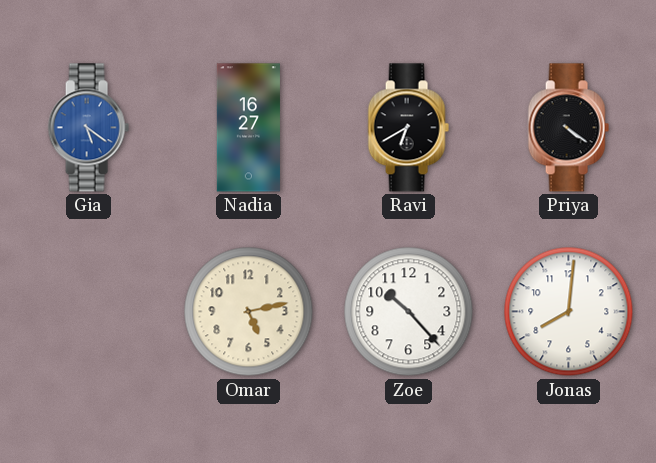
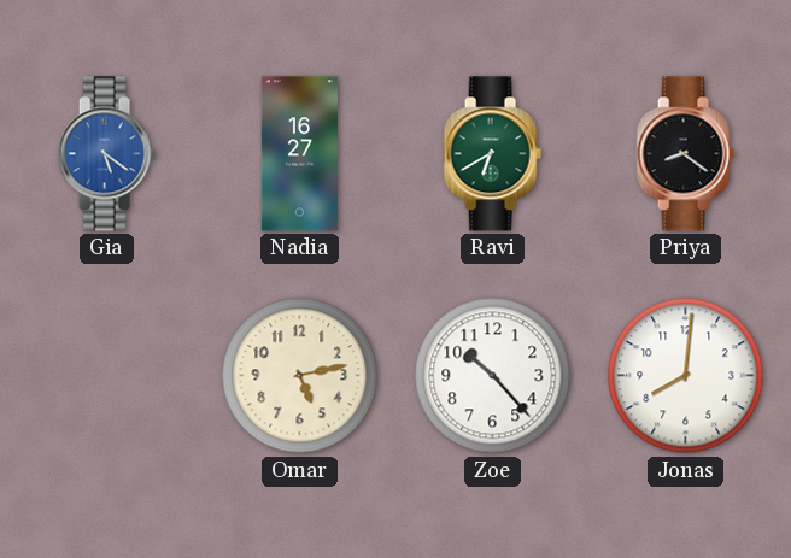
Ravi dial: black -> green
Priya: 4:21 -> 8:21
